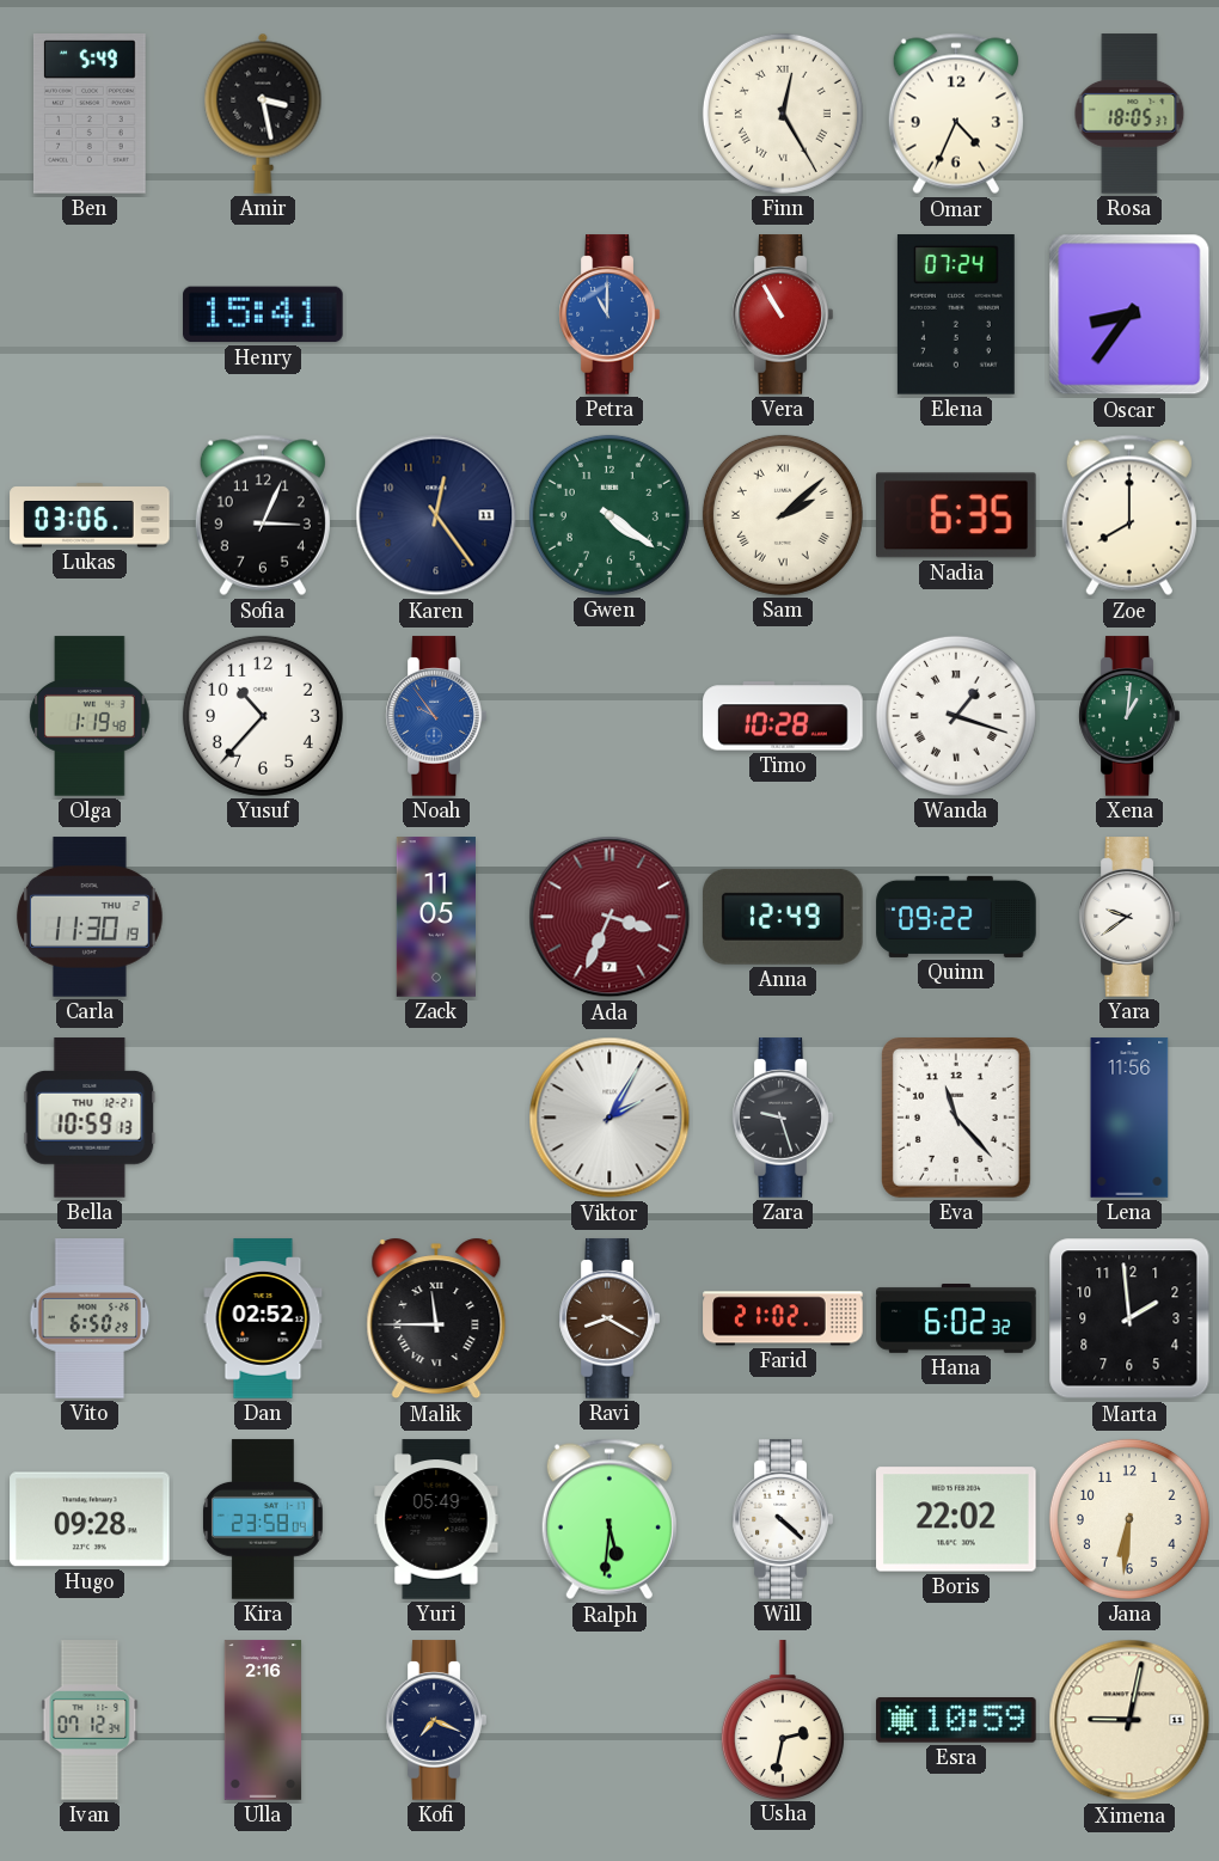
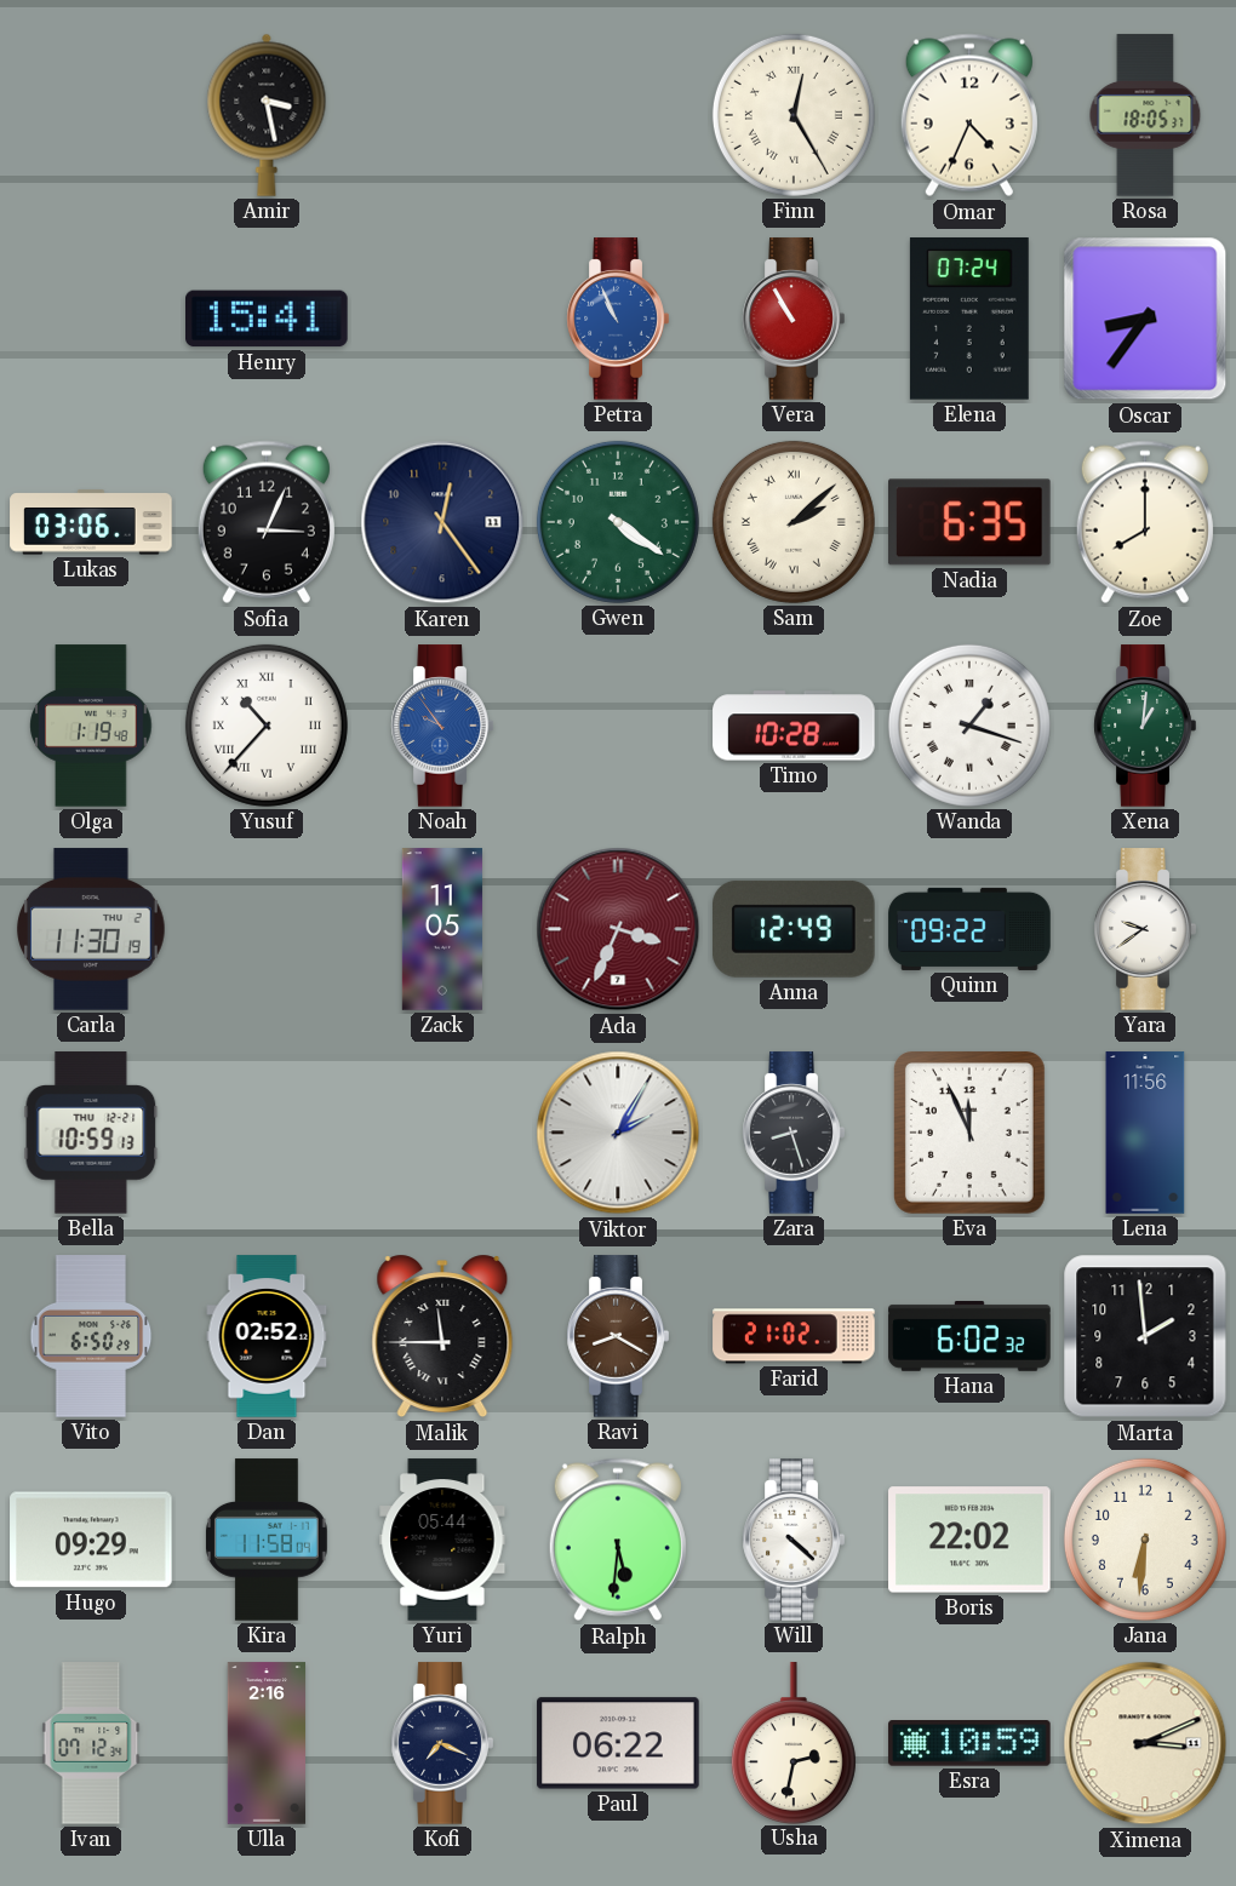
Ben: 5:49 -> none
Petra: 11:00 -> 10:56
Yusuf numerals: Arabic -> Roman
Zara: 9:27 -> 8:27
Eva: 11:23 -> 11:56
Hugo: 09:28 -> 09:29
Kira: 23:58 -> 11:58
Yuri: 05:49 -> 05:44
Paul: none -> 06:22
Ximena: 9:02 -> 3:11
